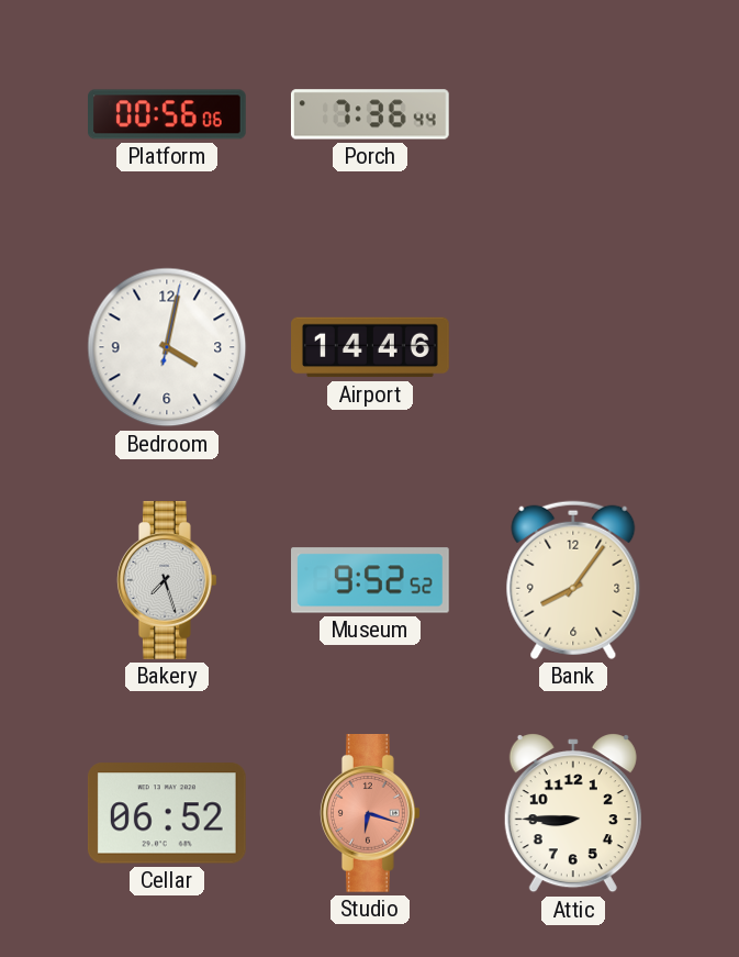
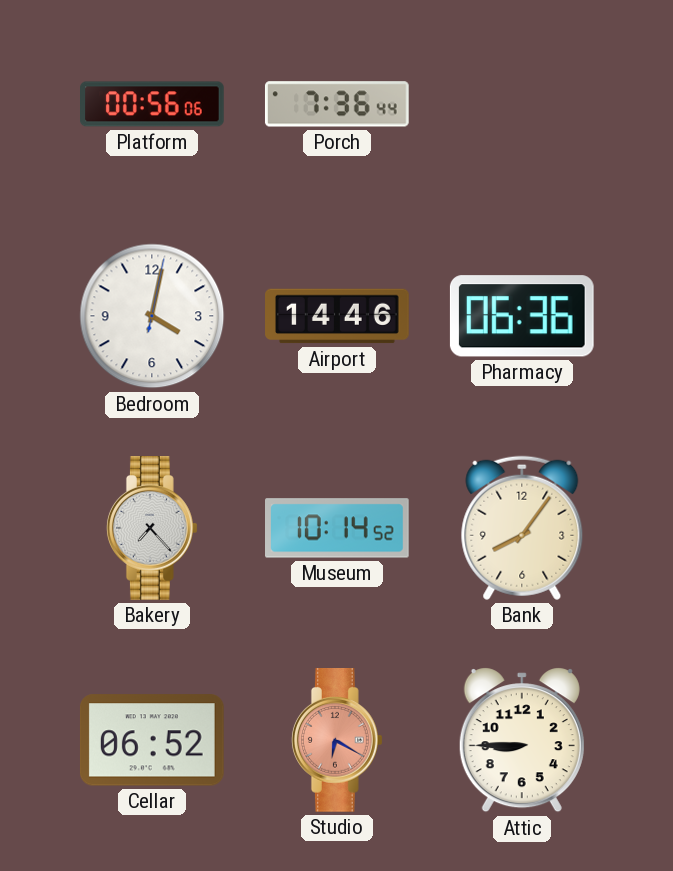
Pharmacy: none -> 06:36
Bakery: 7:27 -> 7:23
Museum: 9:52 -> 10:14
Studio: 6:18 -> 6:20
